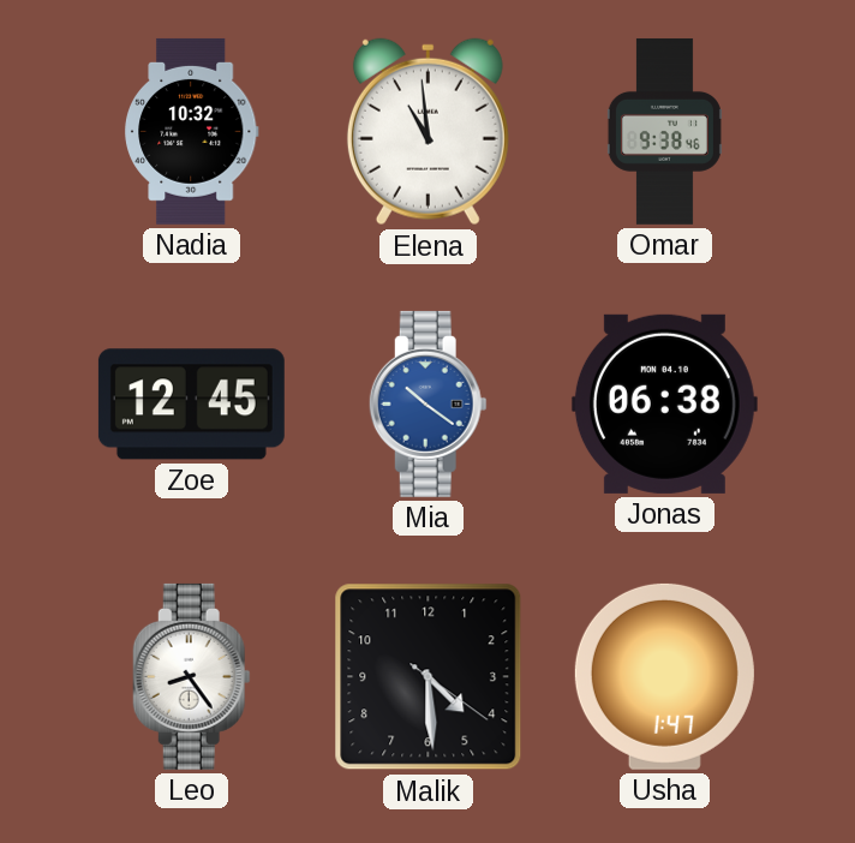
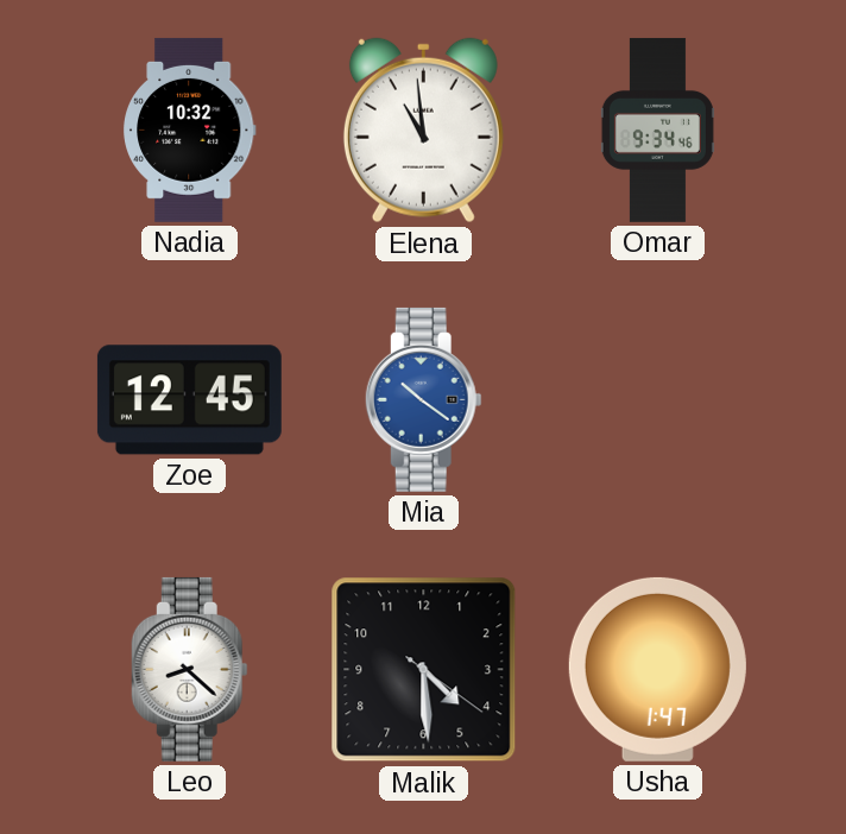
Omar: 9:38 -> 9:34
Jonas: 06:38 -> none
Leo: 8:24 -> 8:22
